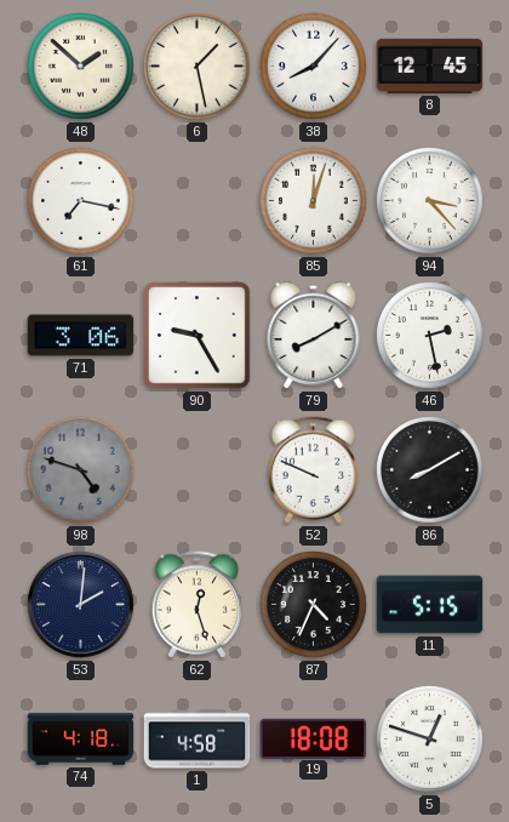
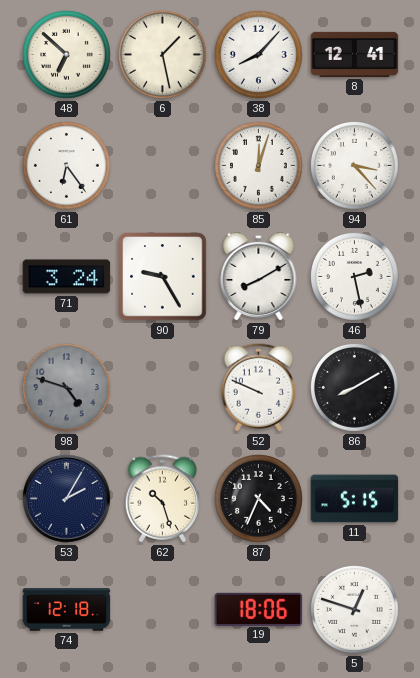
48: 1:52 -> 6:52
8: 12:45 -> 12:41
61: 7:17 -> 6:24
71: 3:06 -> 3:24
53: 2:01 -> 2:05
62: 12:27 -> 10:27
74: 4:18 -> 12:18
1: 4:58 -> none
19: 18:08 -> 18:06
